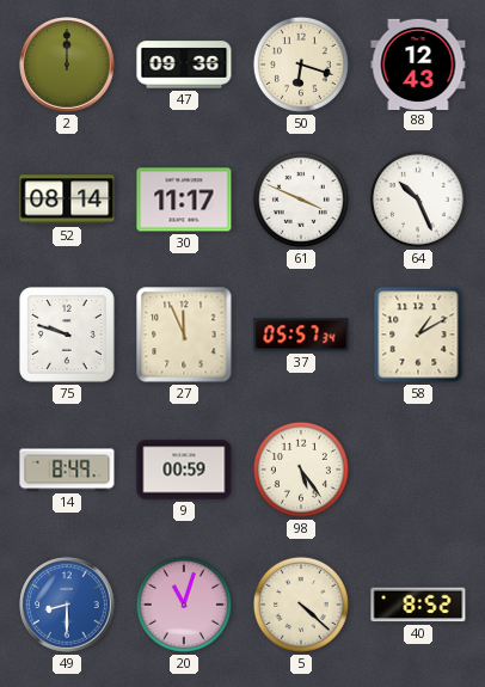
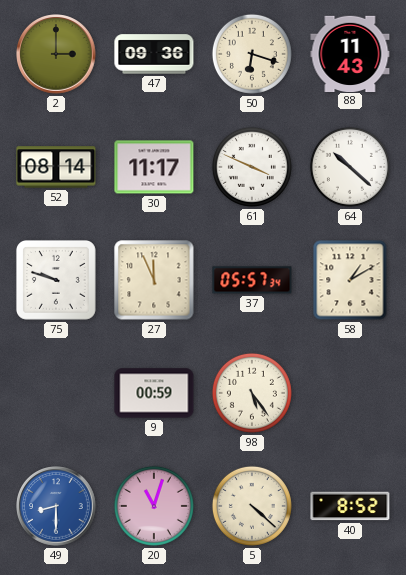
2: 12:00 -> 3:00
88: 12:43 -> 11:43
64: 10:26 -> 10:22
14: 8:49 -> none
